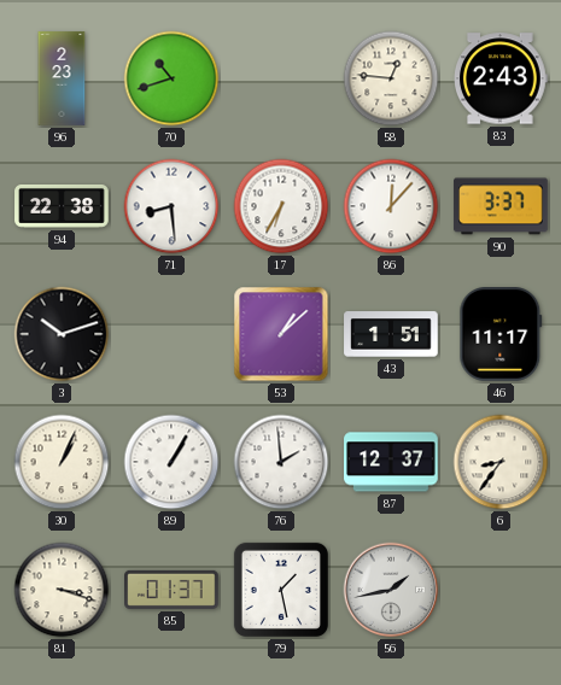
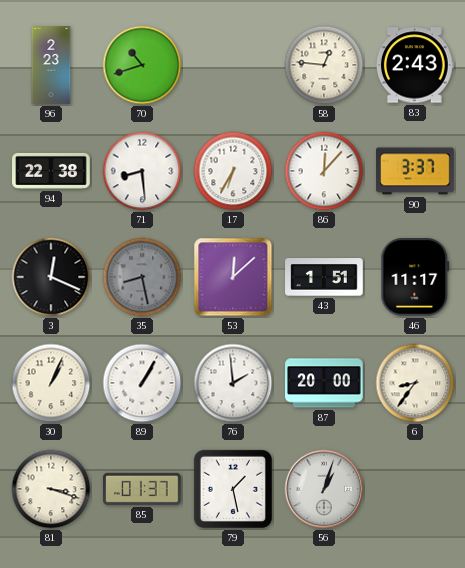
3: 10:12 -> 12:19
35: none -> 8:28
53: 1:08 -> 12:08
87: 12:37 -> 20:00
56: 1:43 -> 1:03
